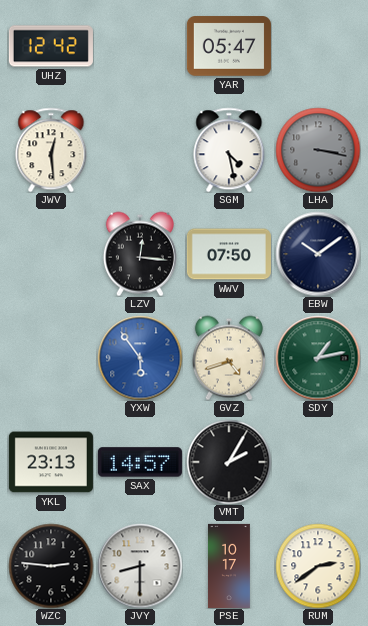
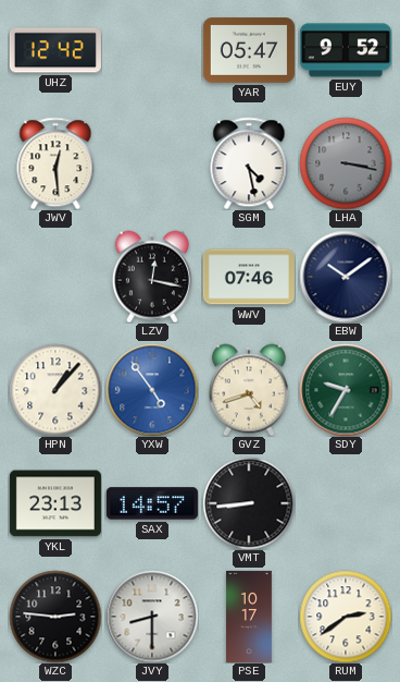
EUY: none -> 9:52
LZV: 12:16 -> 12:17
WWV: 07:50 -> 07:46
HPN: none -> 1:07
YXW: 5:54 -> 4:54
SDY: 1:13 -> 9:35
VMT: 2:05 -> 8:44
